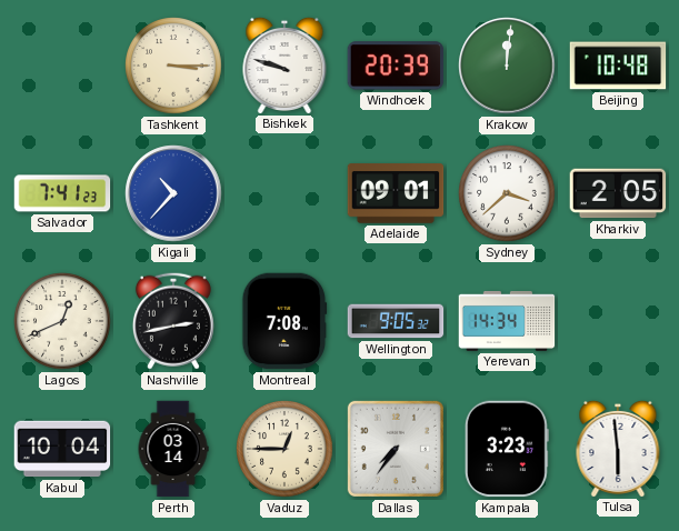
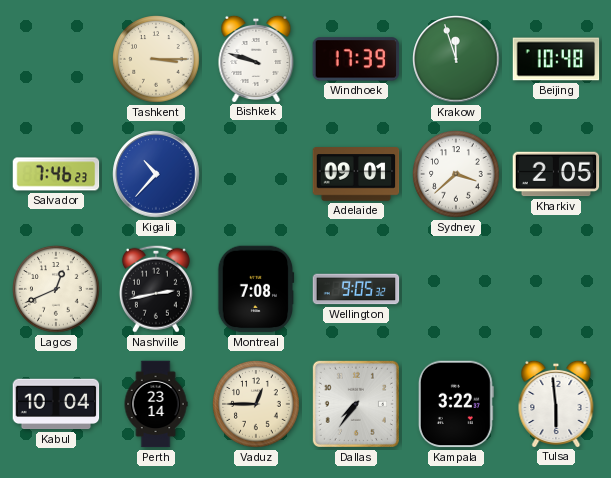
Windhoek: 20:39 -> 17:39
Krakow: 12:01 -> 11:57
Salvador: 7:41 -> 7:46
Yerevan: 14:34 -> none
Perth: 03:14 -> 23:14
Kampala: 3:23 -> 3:22
